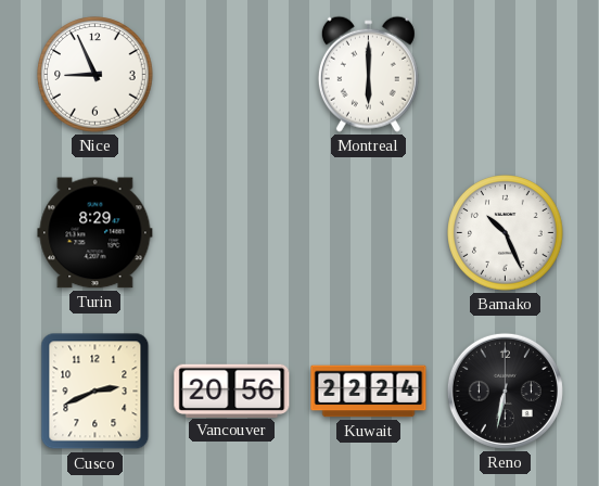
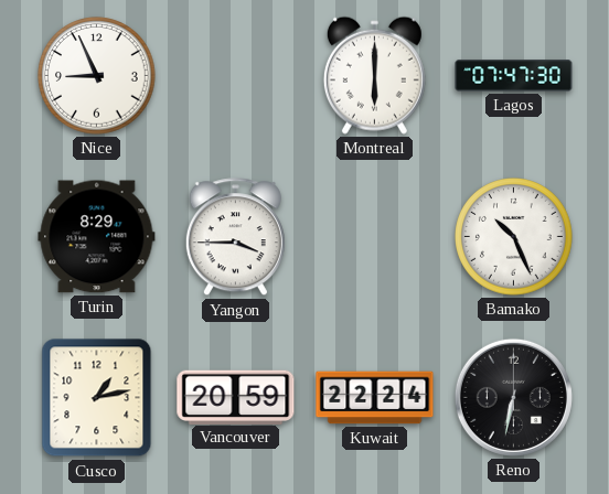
Lagos: none -> 07:47
Yangon: none -> 3:45
Cusco: 2:41 -> 1:13
Vancouver: 20:56 -> 20:59
